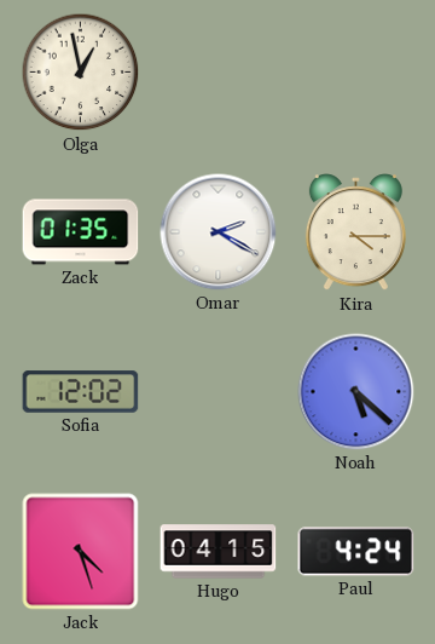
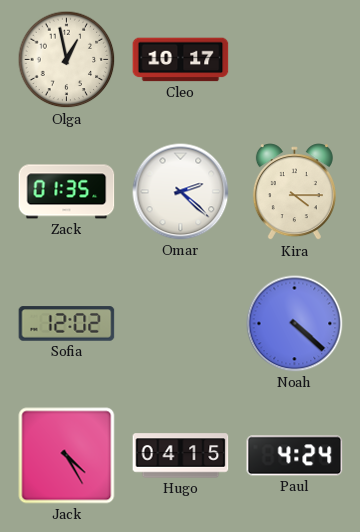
Cleo: none -> 10:17
Omar: 2:20 -> 2:22
Noah: 5:22 -> 4:22
Jack: 4:27 -> 4:25
